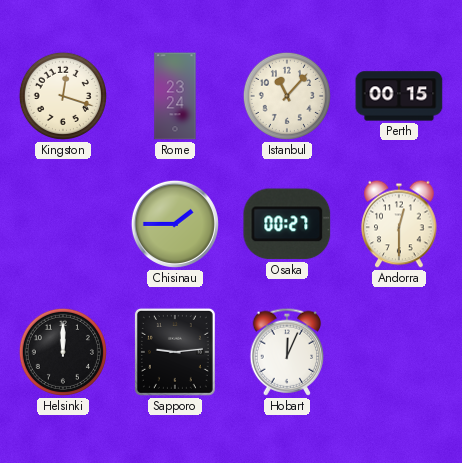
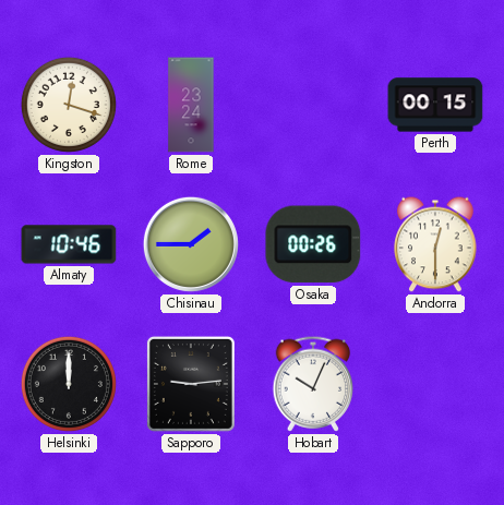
Istanbul: 11:07 -> none
Almaty: none -> 10:46
Osaka: 00:27 -> 00:26
Hobart: 12:04 -> 10:04
